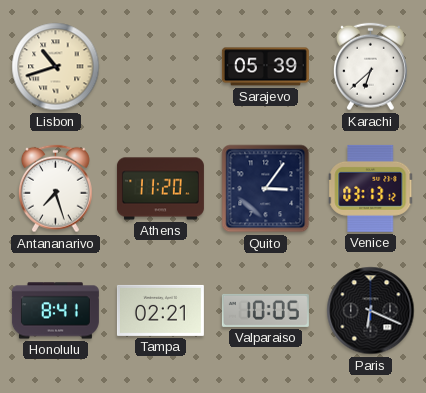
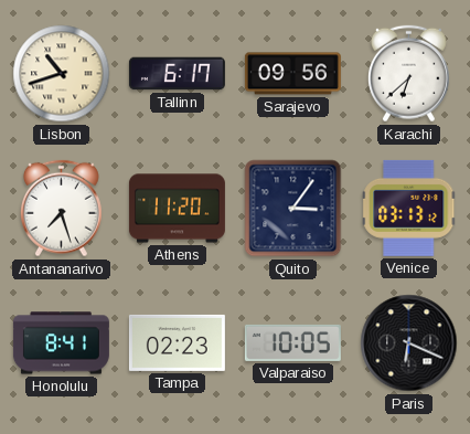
Tallinn: none -> 6:17
Sarajevo: 05:39 -> 09:56
Tampa: 02:21 -> 02:23
